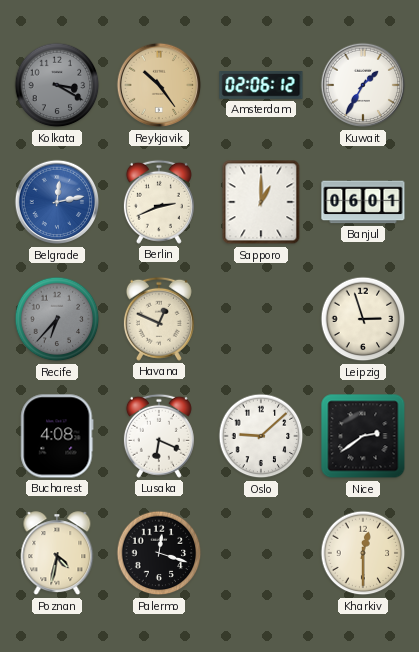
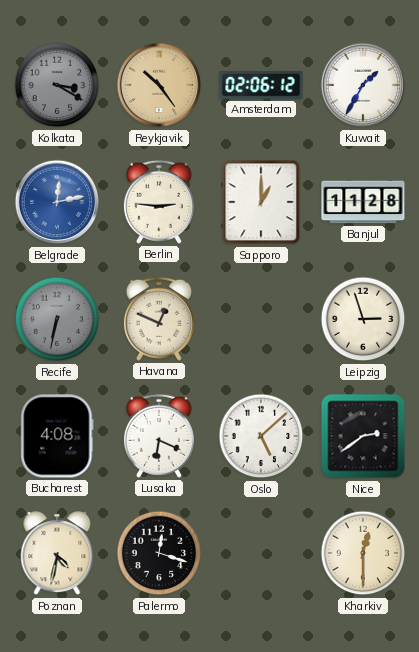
Berlin: 2:41 -> 2:46
Banjul: 06:01 -> 11:28
Recife: 6:37 -> 6:32
Oslo: 9:08 -> 5:08
